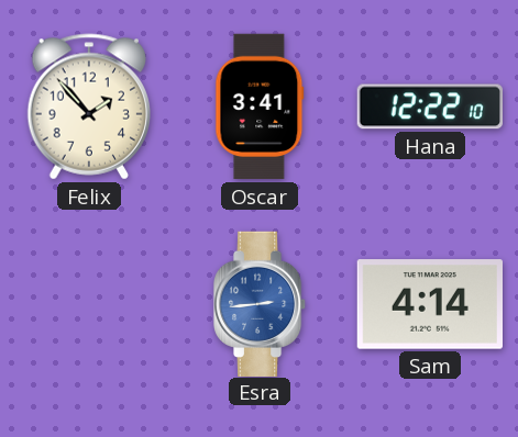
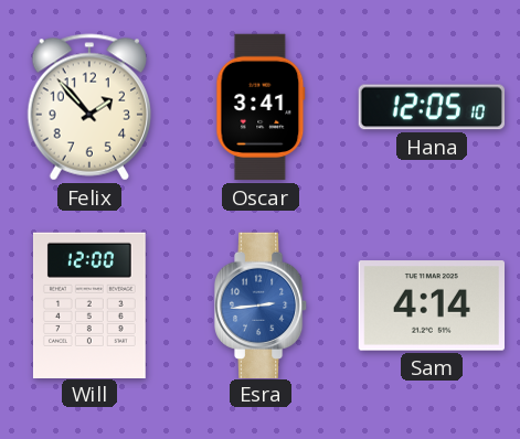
Hana: 12:22 -> 12:05
Will: none -> 12:00
